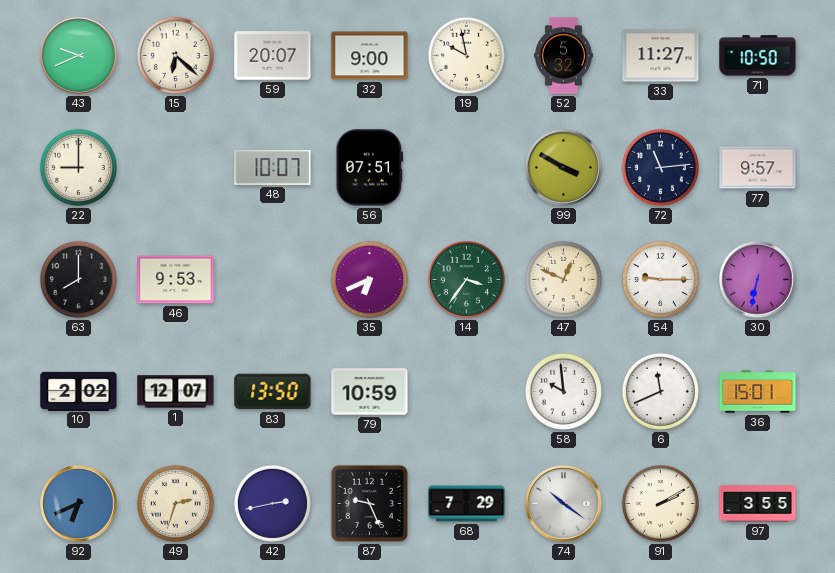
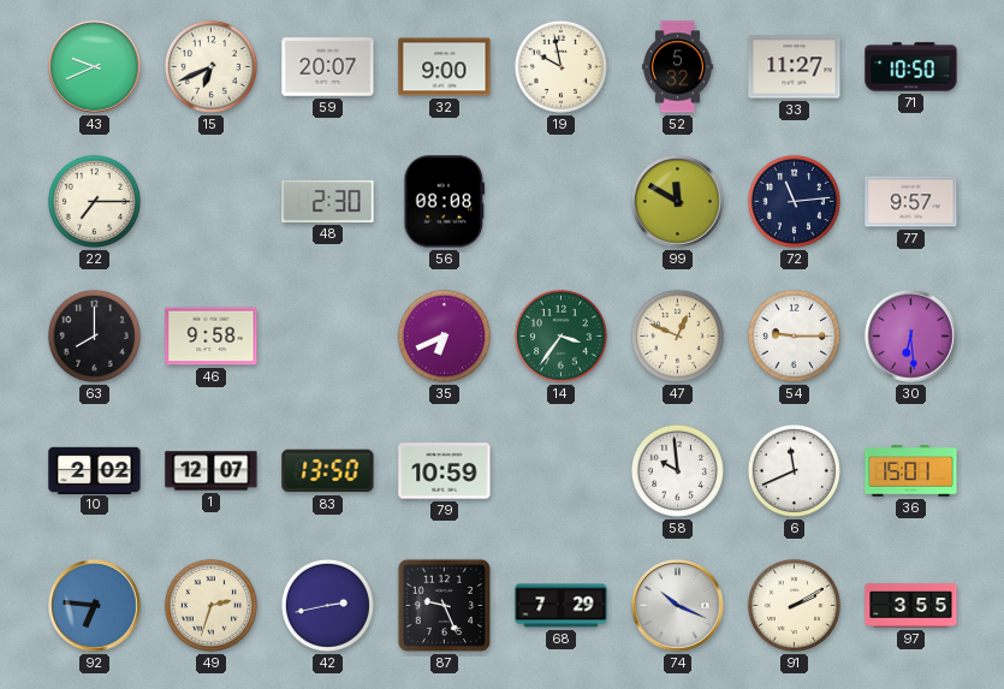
15: 6:22 -> 6:41
22: 9:00 -> 7:15
48: 10:07 -> 2:30
56: 07:51 -> 08:08
99: 3:50 -> 11:50
46: 9:53 -> 9:58
30: 6:32 -> 6:29
92: 6:41 -> 6:46
74: 10:21 -> 10:19
